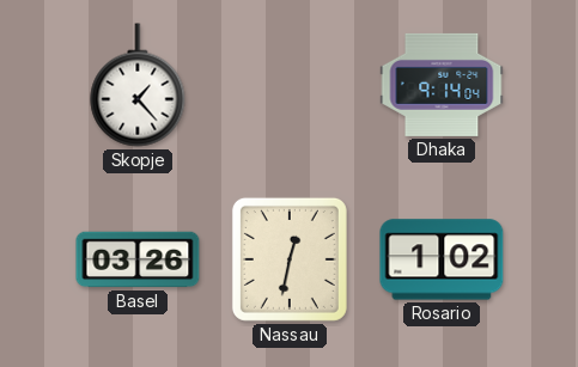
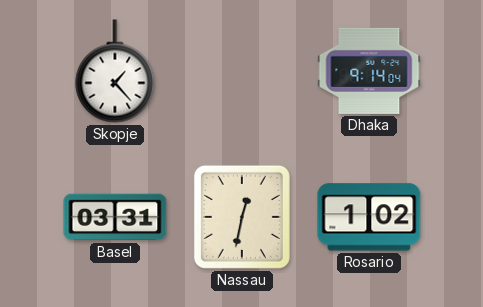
Basel: 03:26 -> 03:31
